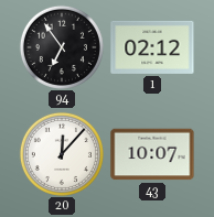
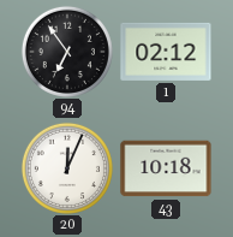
20: 12:07 -> 12:04
43: 10:07 -> 10:18
